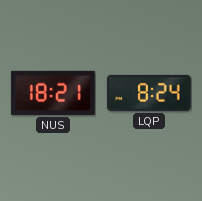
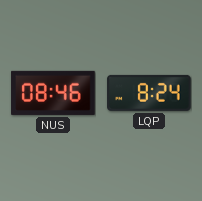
NUS: 18:21 -> 08:46
